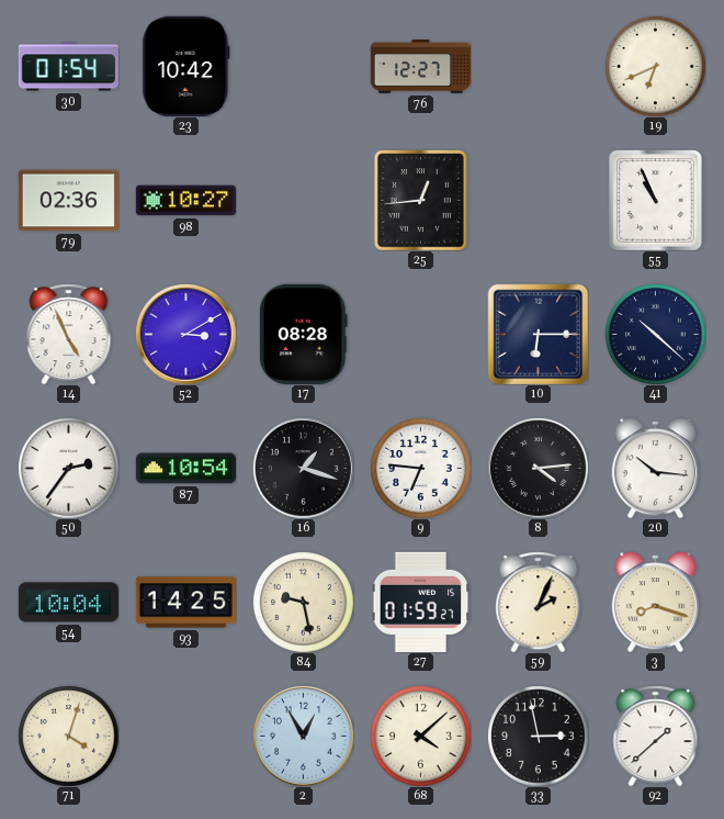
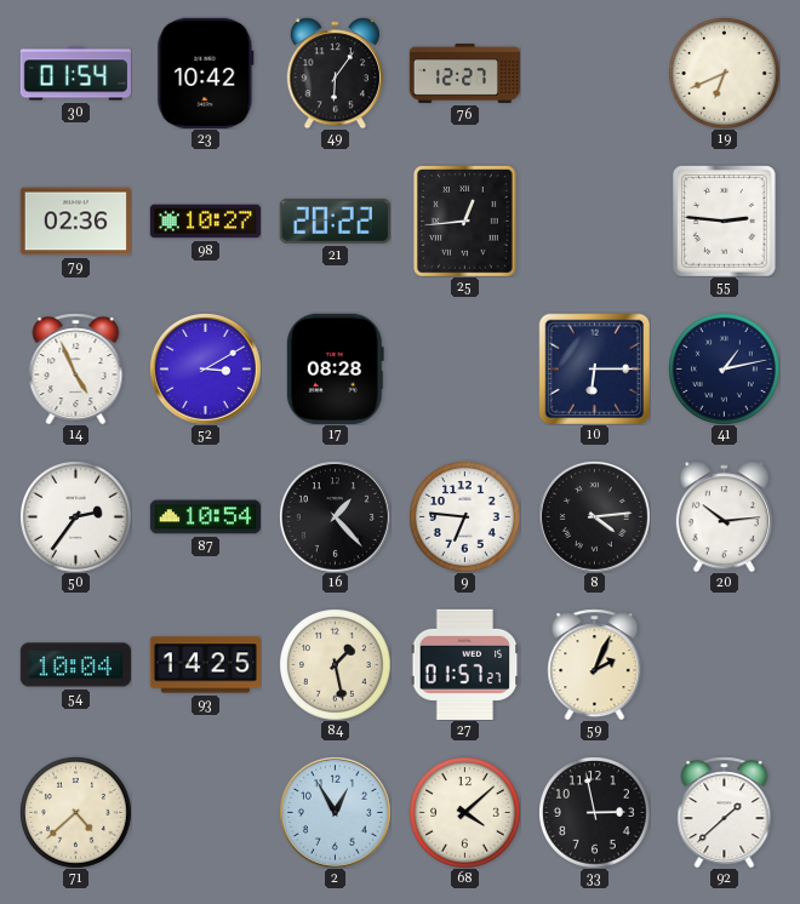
49: none -> 6:06
21: none -> 20:22
55: 10:56 -> 2:46
41: 10:22 -> 1:13
16: 1:18 -> 1:23
20: 10:16 -> 10:14
84: 9:28 -> 1:28
27: 01:59 -> 01:57
3: 8:18 -> none
71: 4:03 -> 4:38
